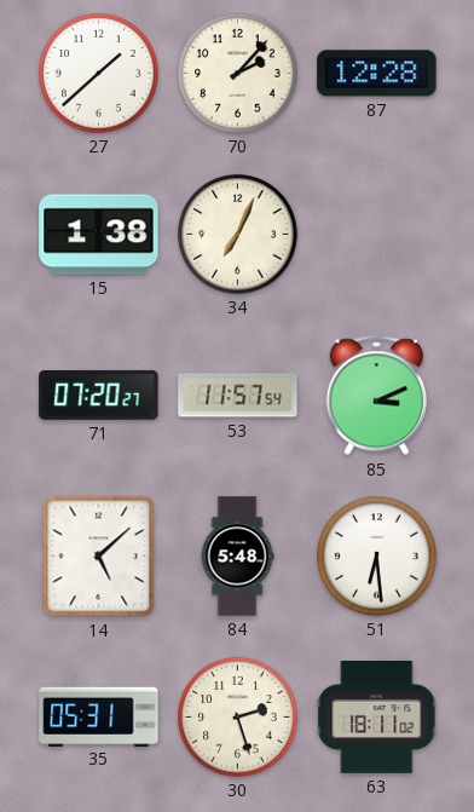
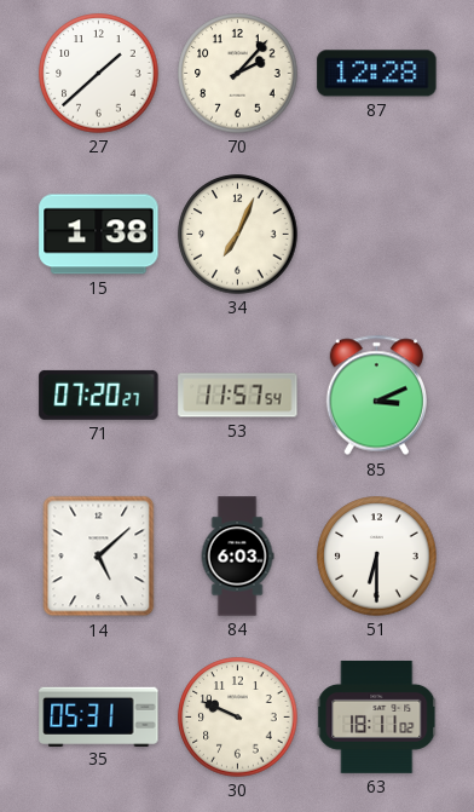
84: 5:48 -> 6:03
51: 6:29 -> 6:30
30: 2:27 -> 9:49
